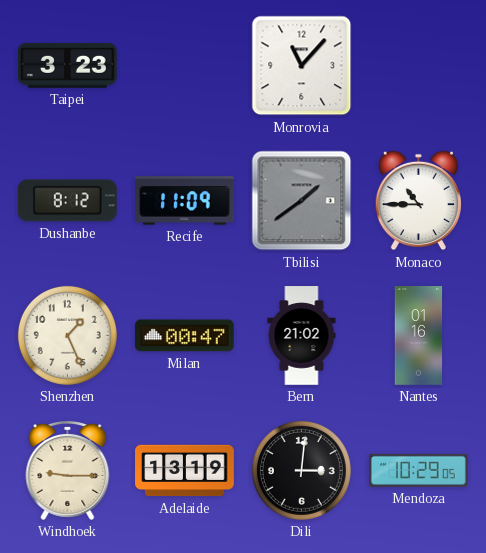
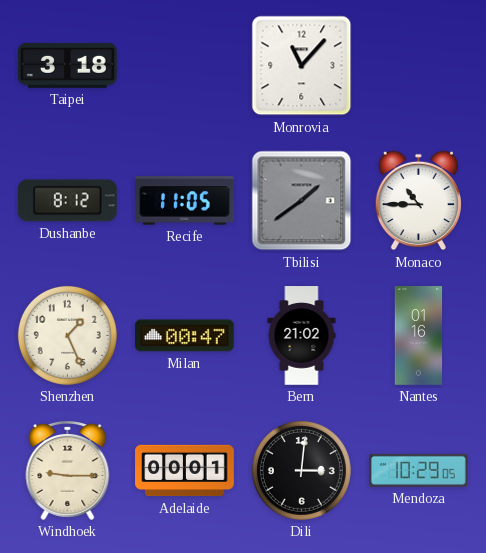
Taipei: 3:23 -> 3:18
Recife: 11:09 -> 11:05
Adelaide: 13:19 -> 00:01
